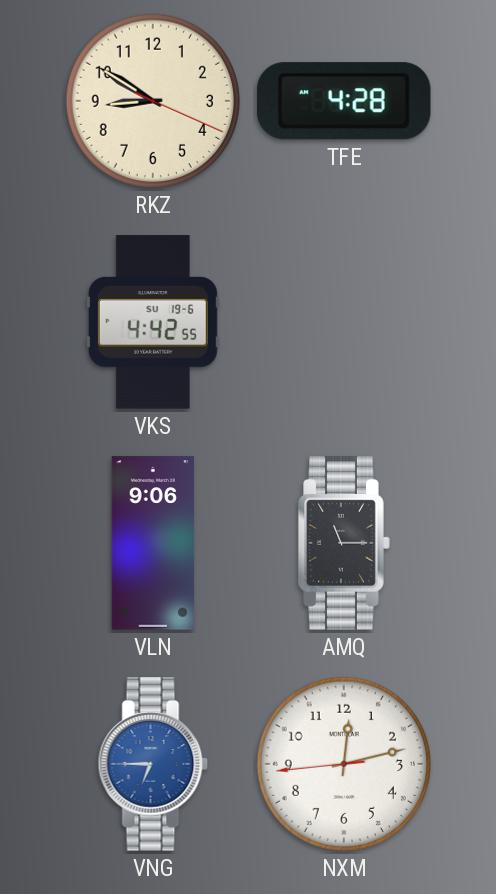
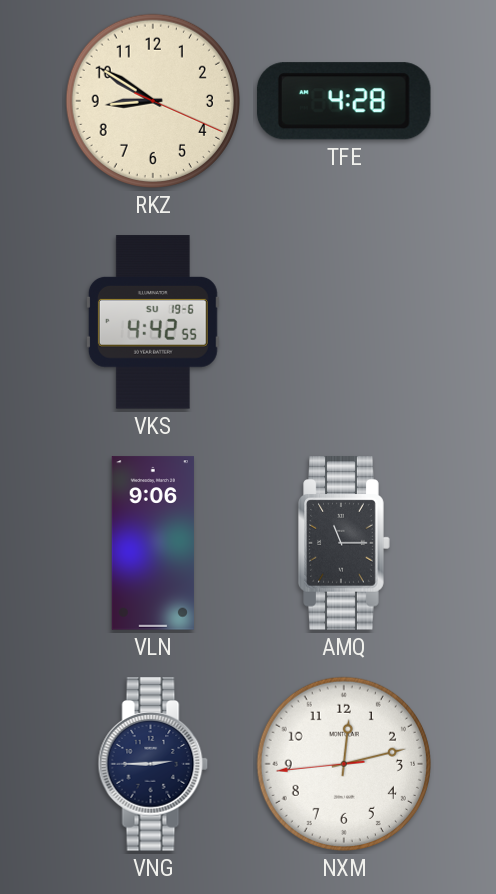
VNG: 6:45 -> 2:45
VNG dial: blue -> navy
